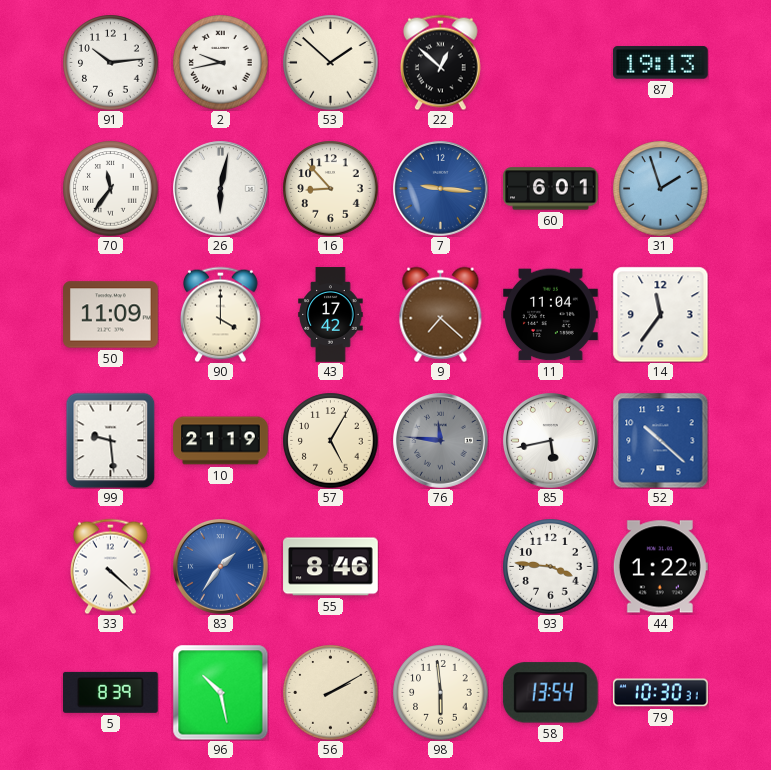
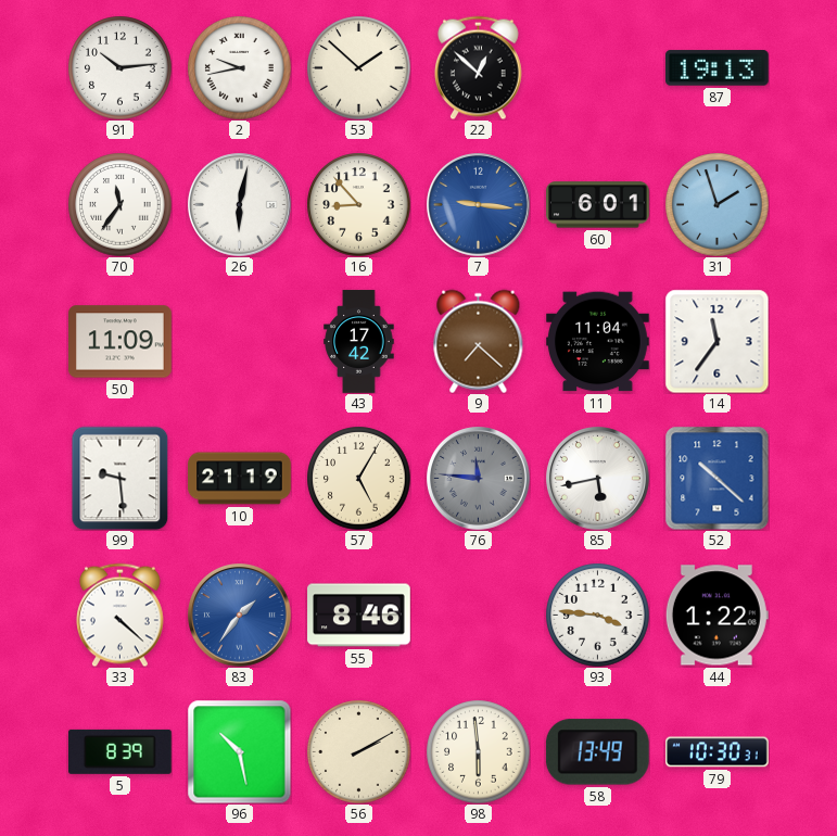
90: 4:00 -> none
58: 13:54 -> 13:49
